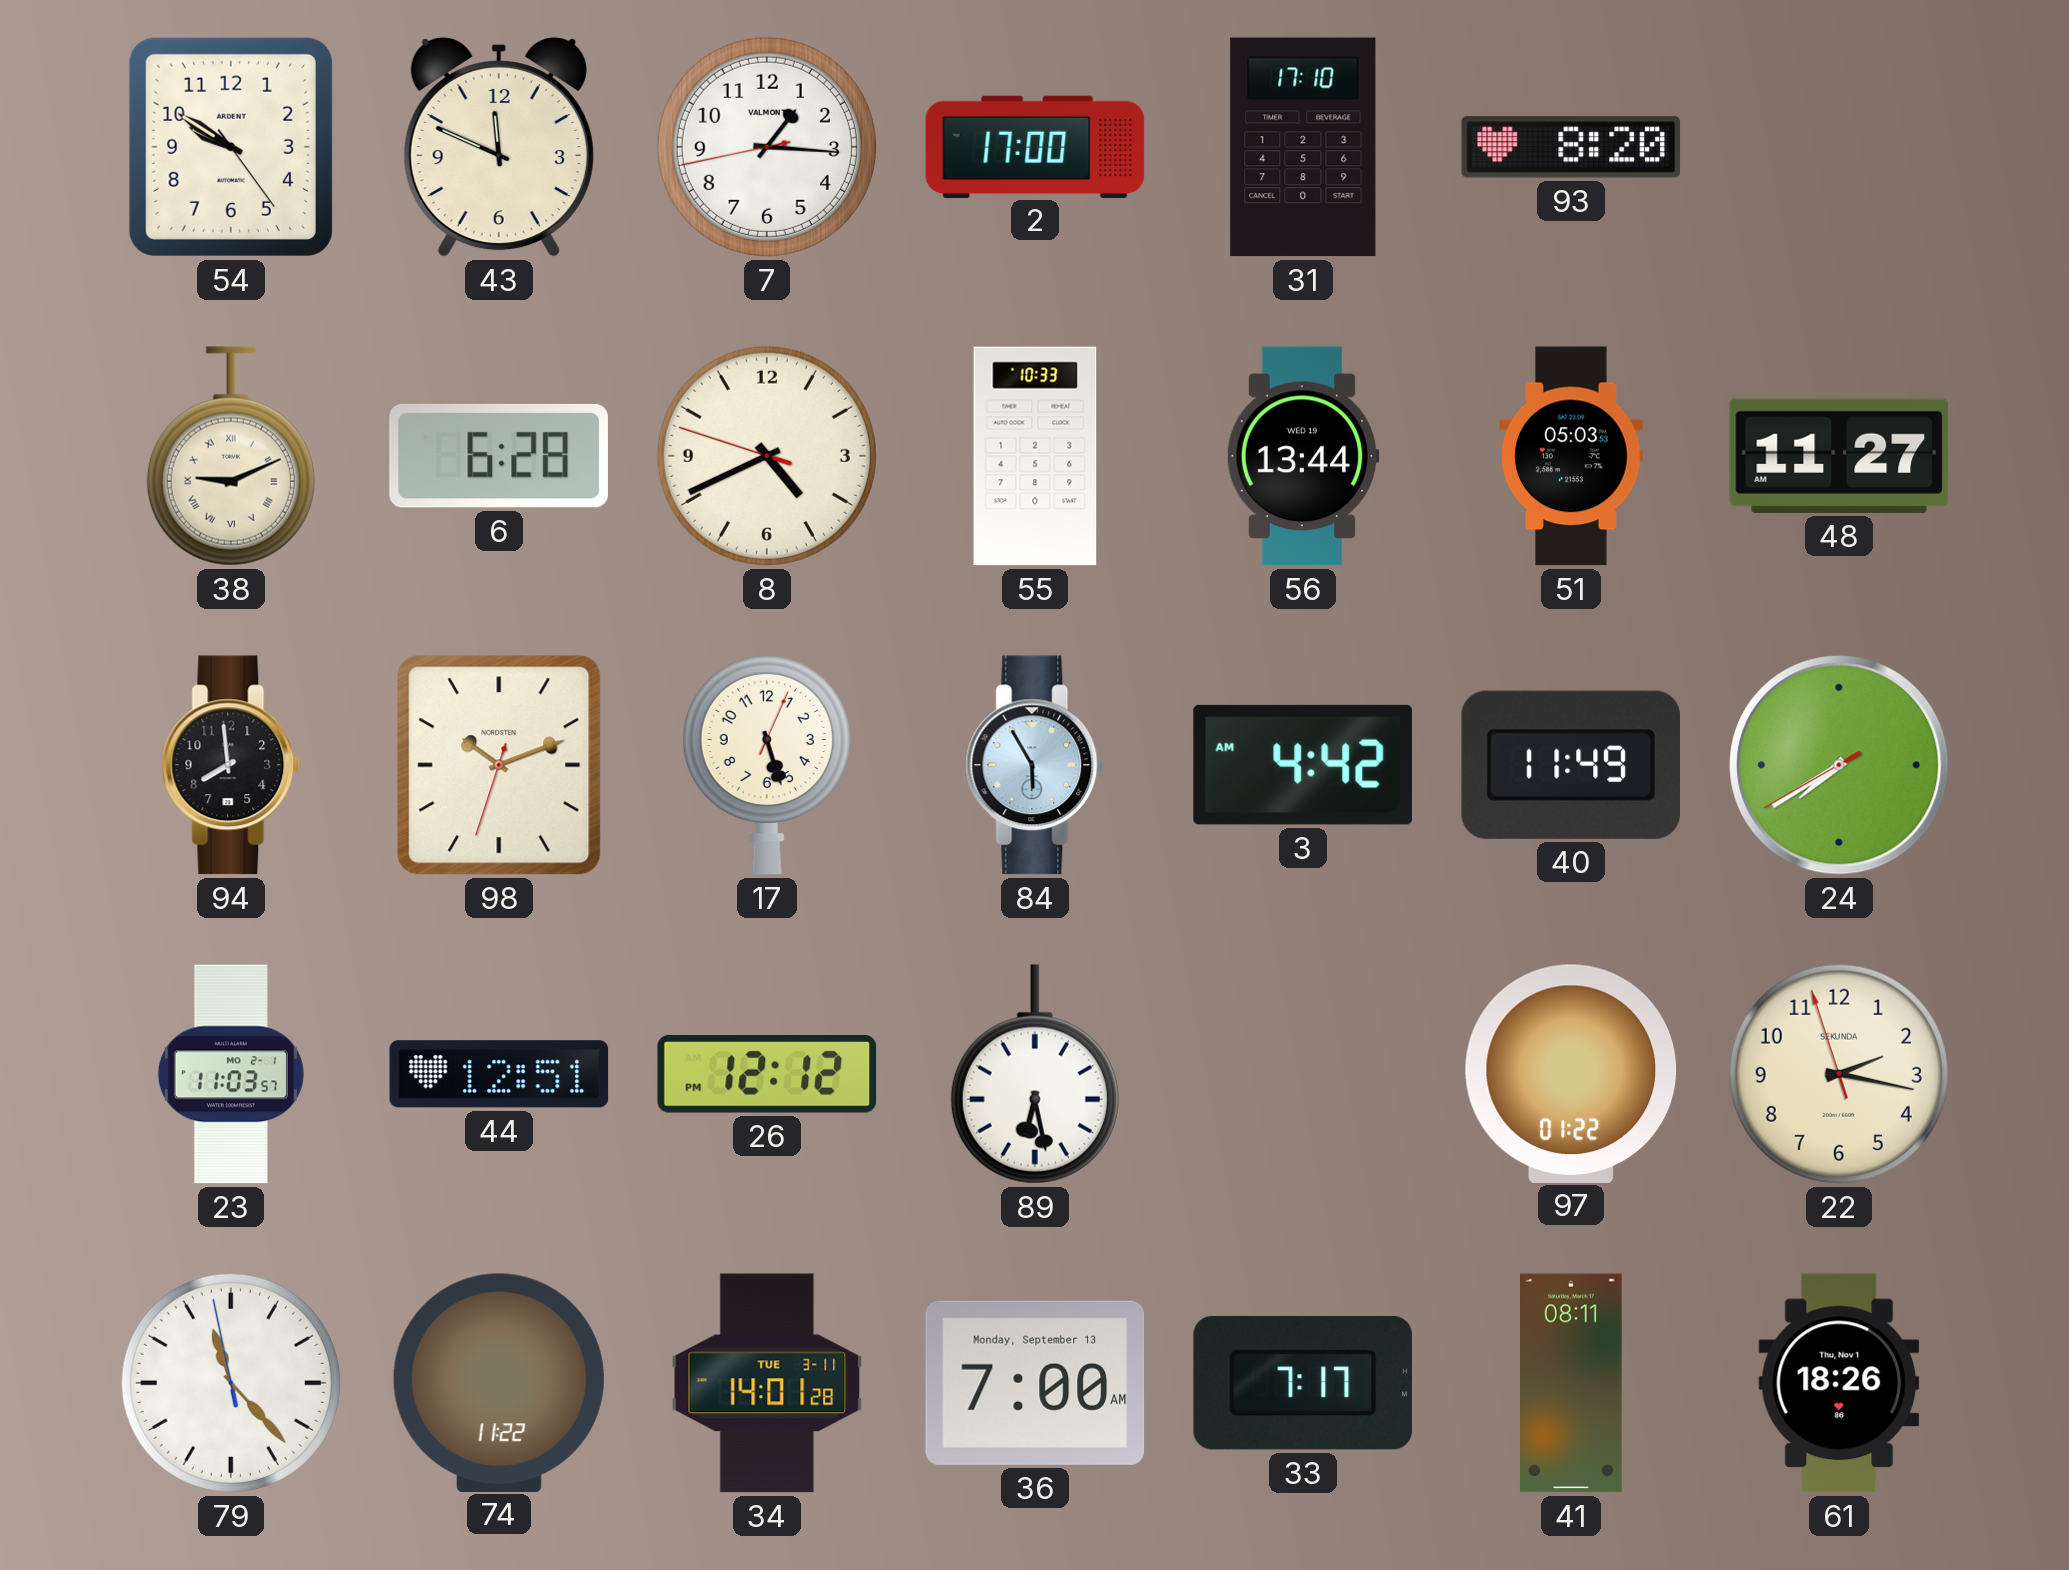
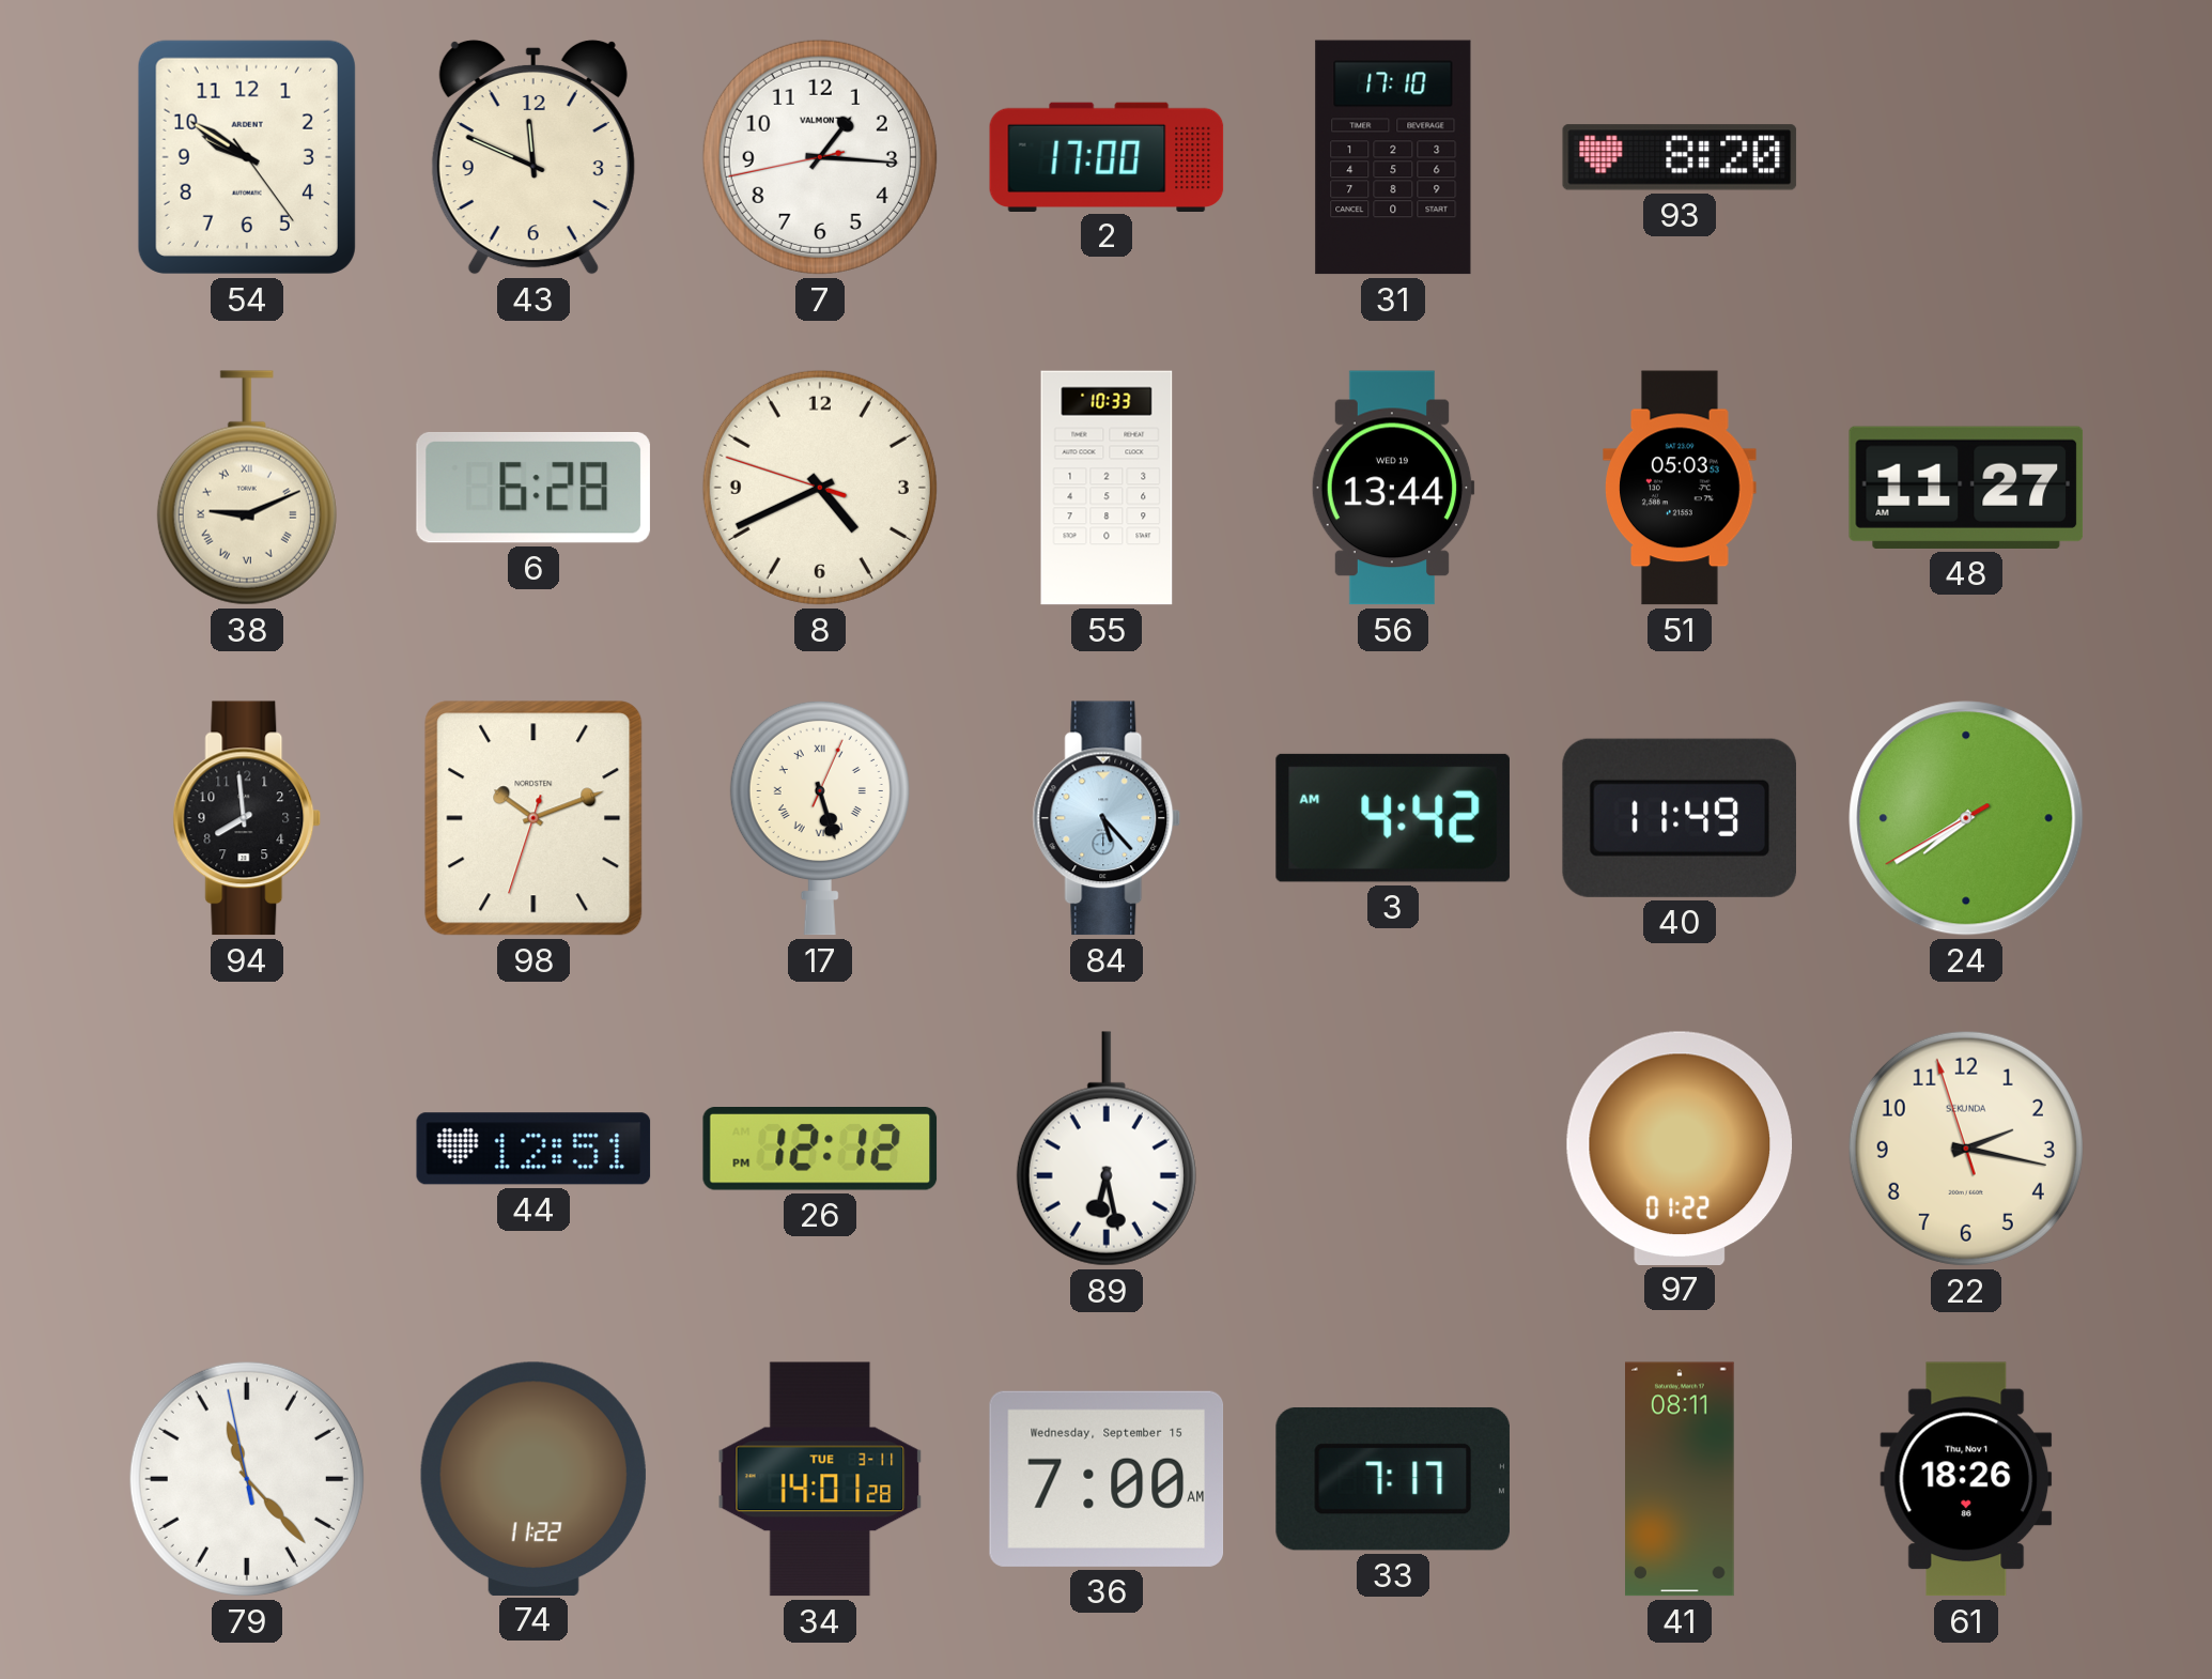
17 numerals: Arabic -> Roman
84: 5:55 -> 5:23
23: 11:03 -> none
36 date: Monday, September 13 -> Wednesday, September 15
